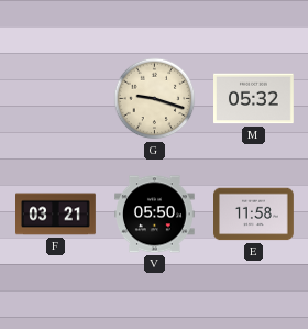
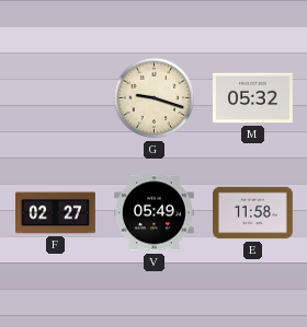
F: 03:21 -> 02:27
V: 05:50 -> 05:49
